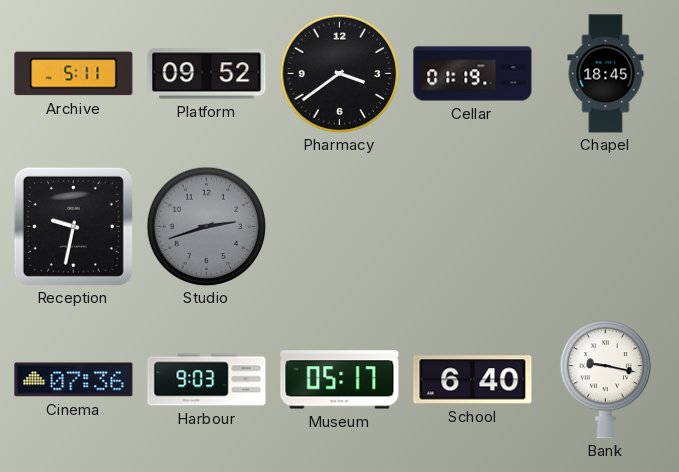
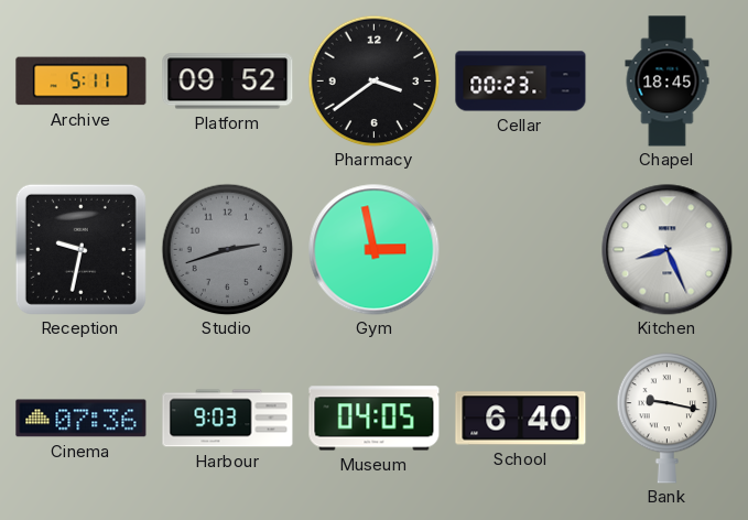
Cellar: 01:19 -> 00:23
Gym: none -> 2:58
Kitchen: none -> 8:26
Museum: 05:17 -> 04:05
